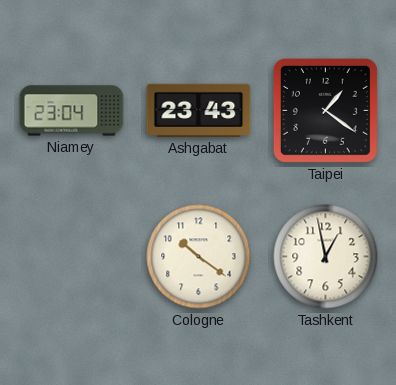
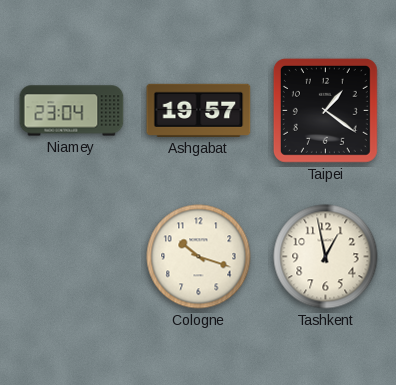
Ashgabat: 23:43 -> 19:57
Cologne: 10:21 -> 10:18
